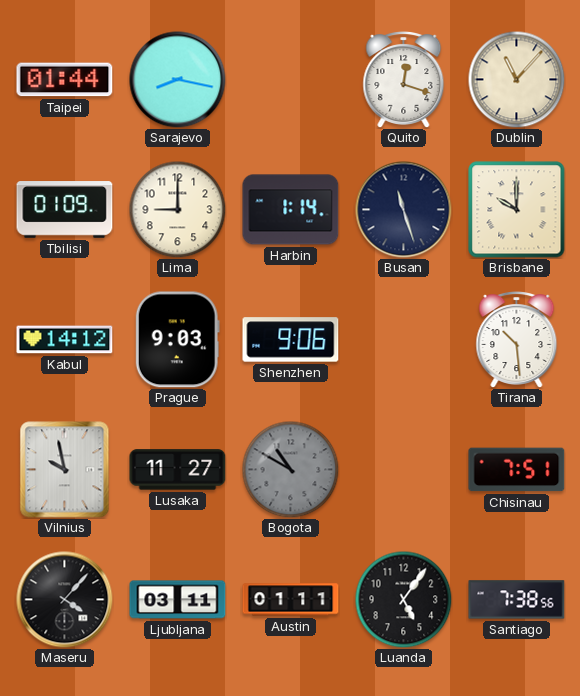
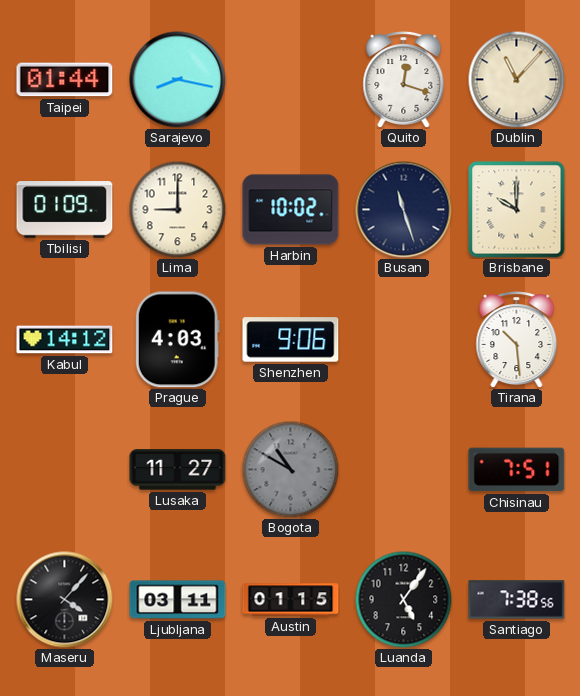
Harbin: 1:14 -> 10:02
Prague: 9:03 -> 4:03
Vilnius: 9:58 -> none
Austin: 01:11 -> 01:15
